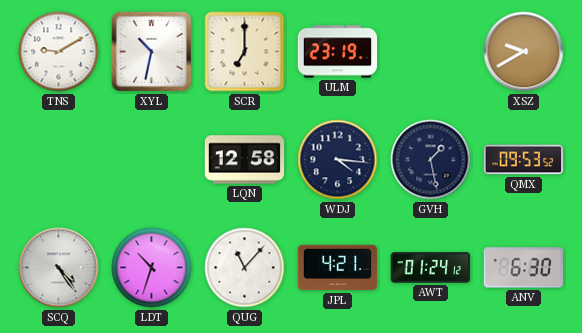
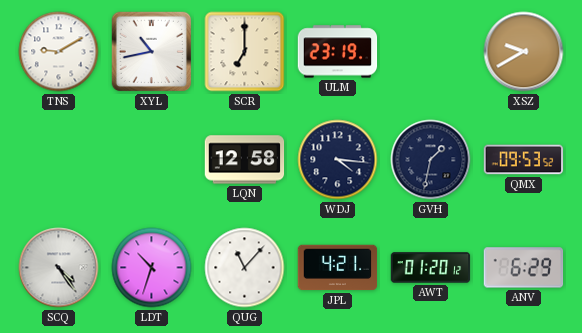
XYL: 10:32 -> 10:43
GVH: 1:28 -> 1:32
AWT: 01:24 -> 01:20
ANV: 6:30 -> 6:29
